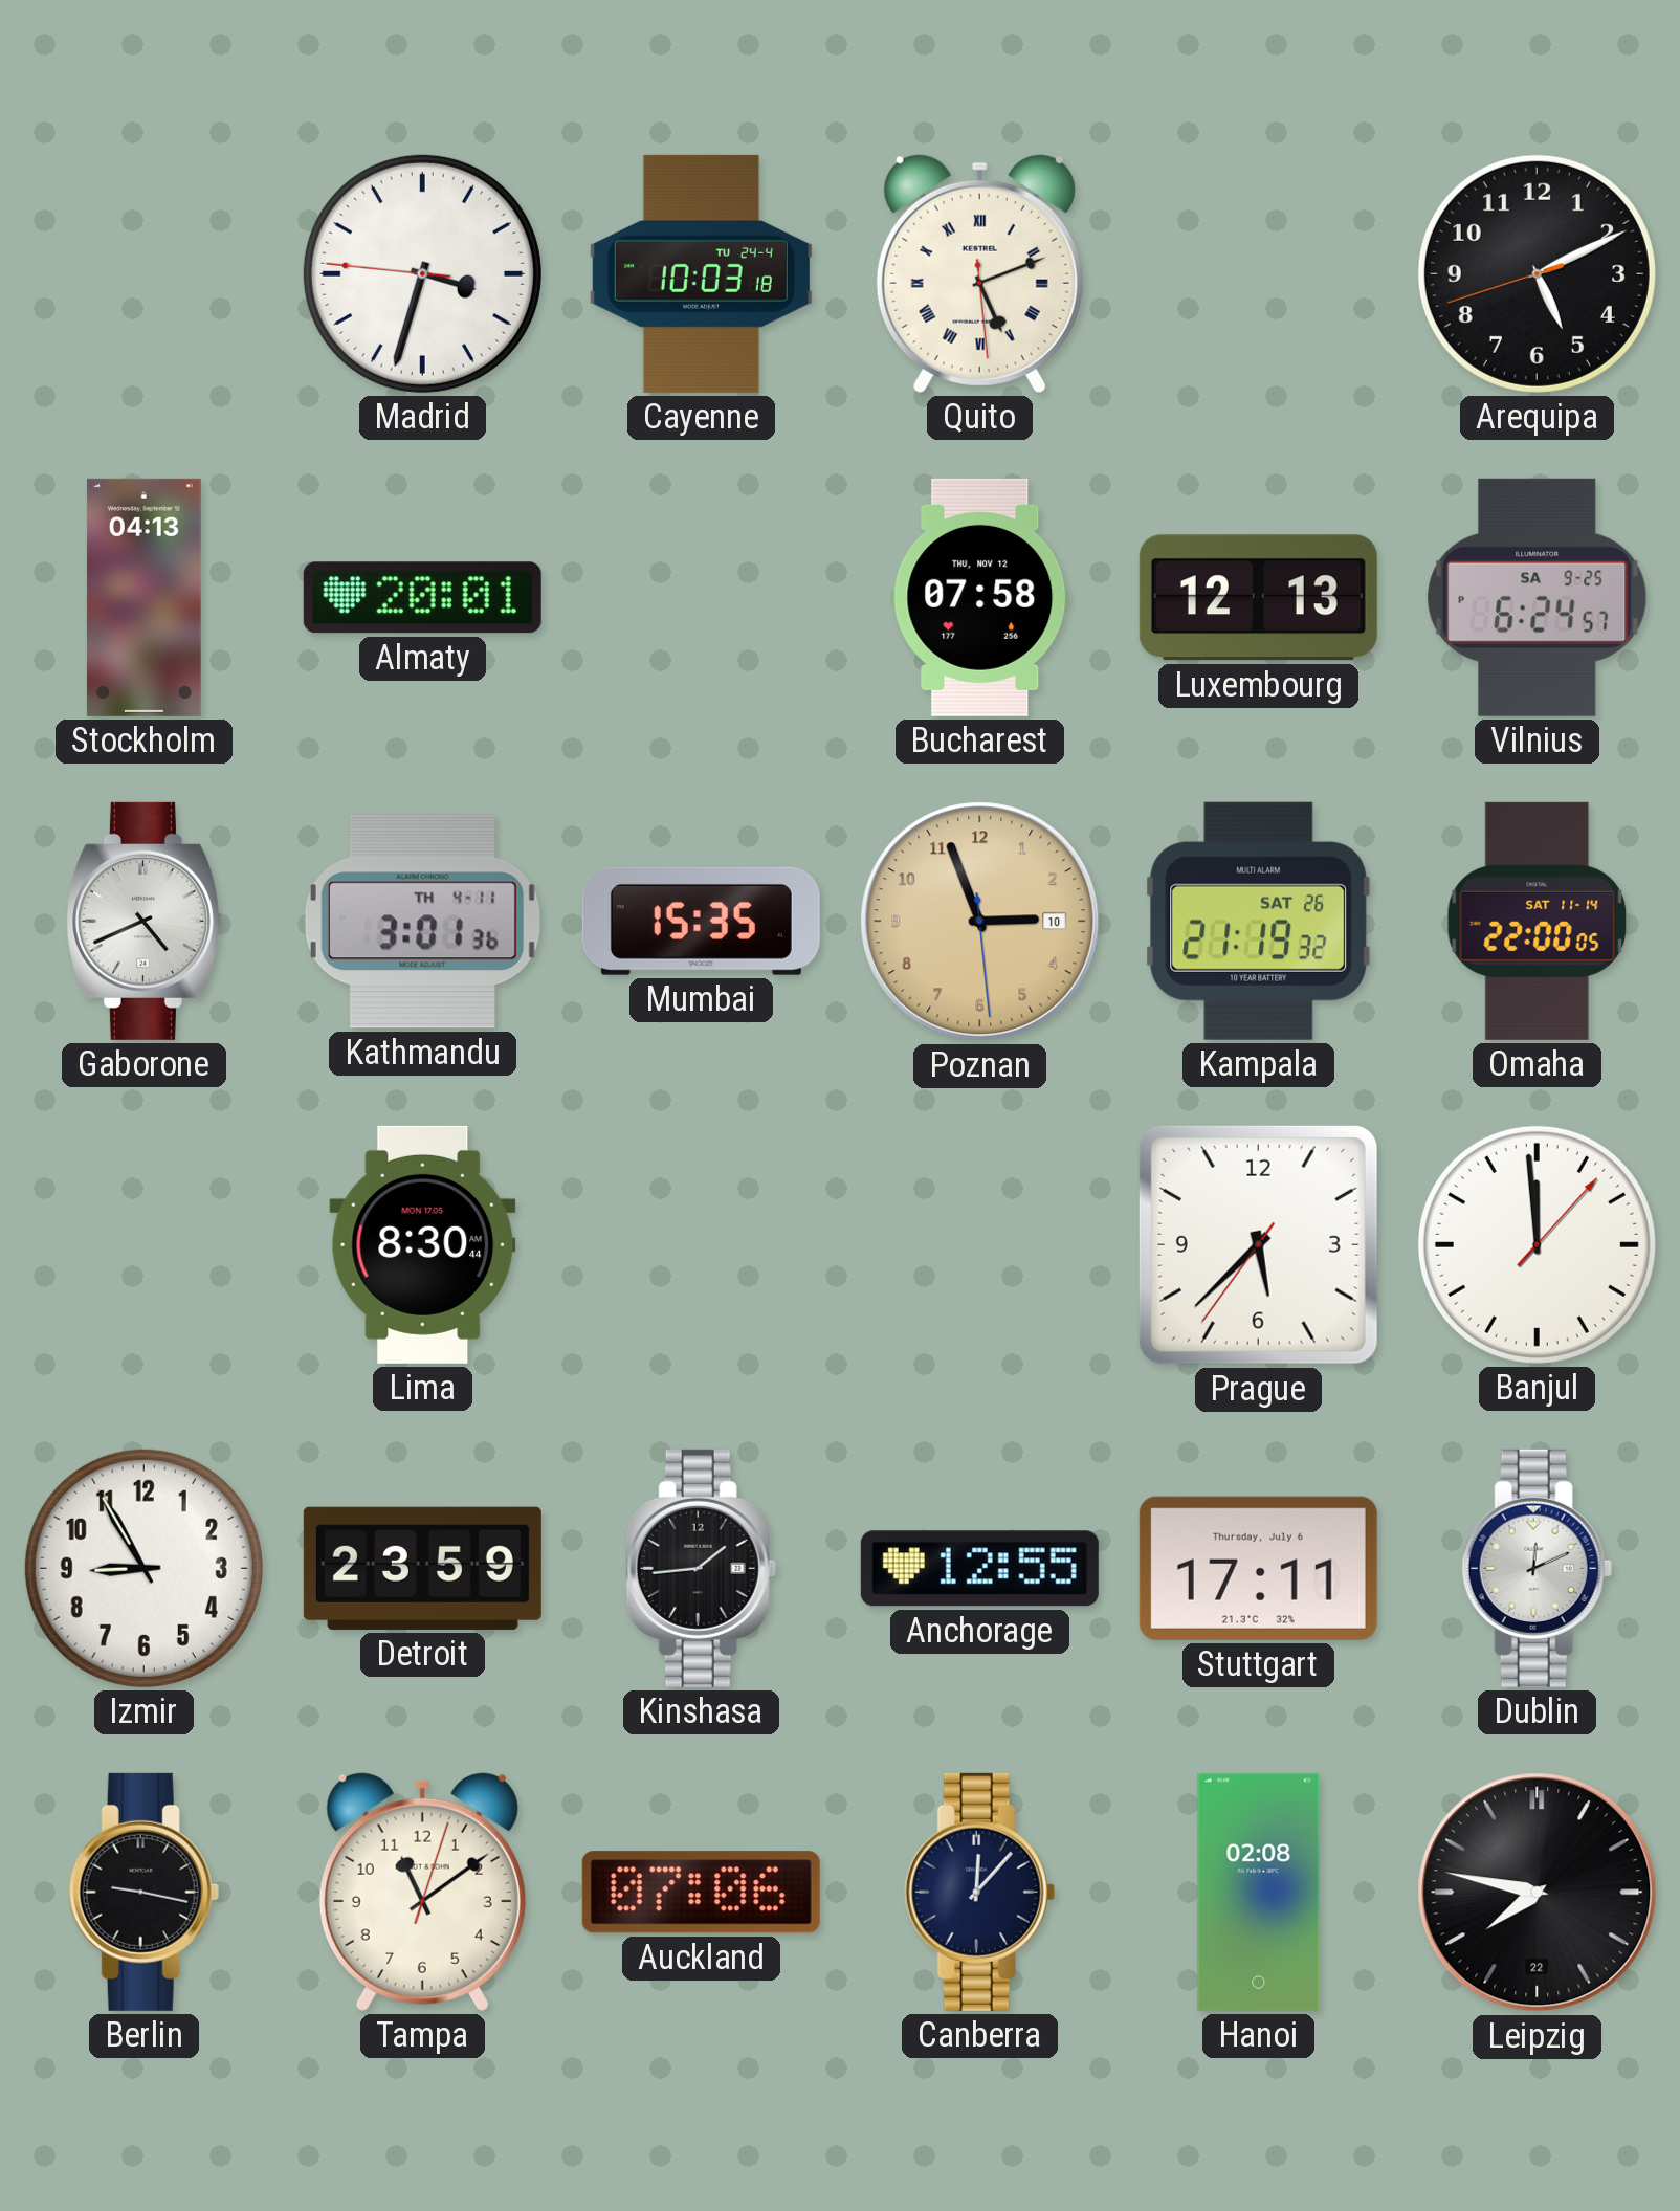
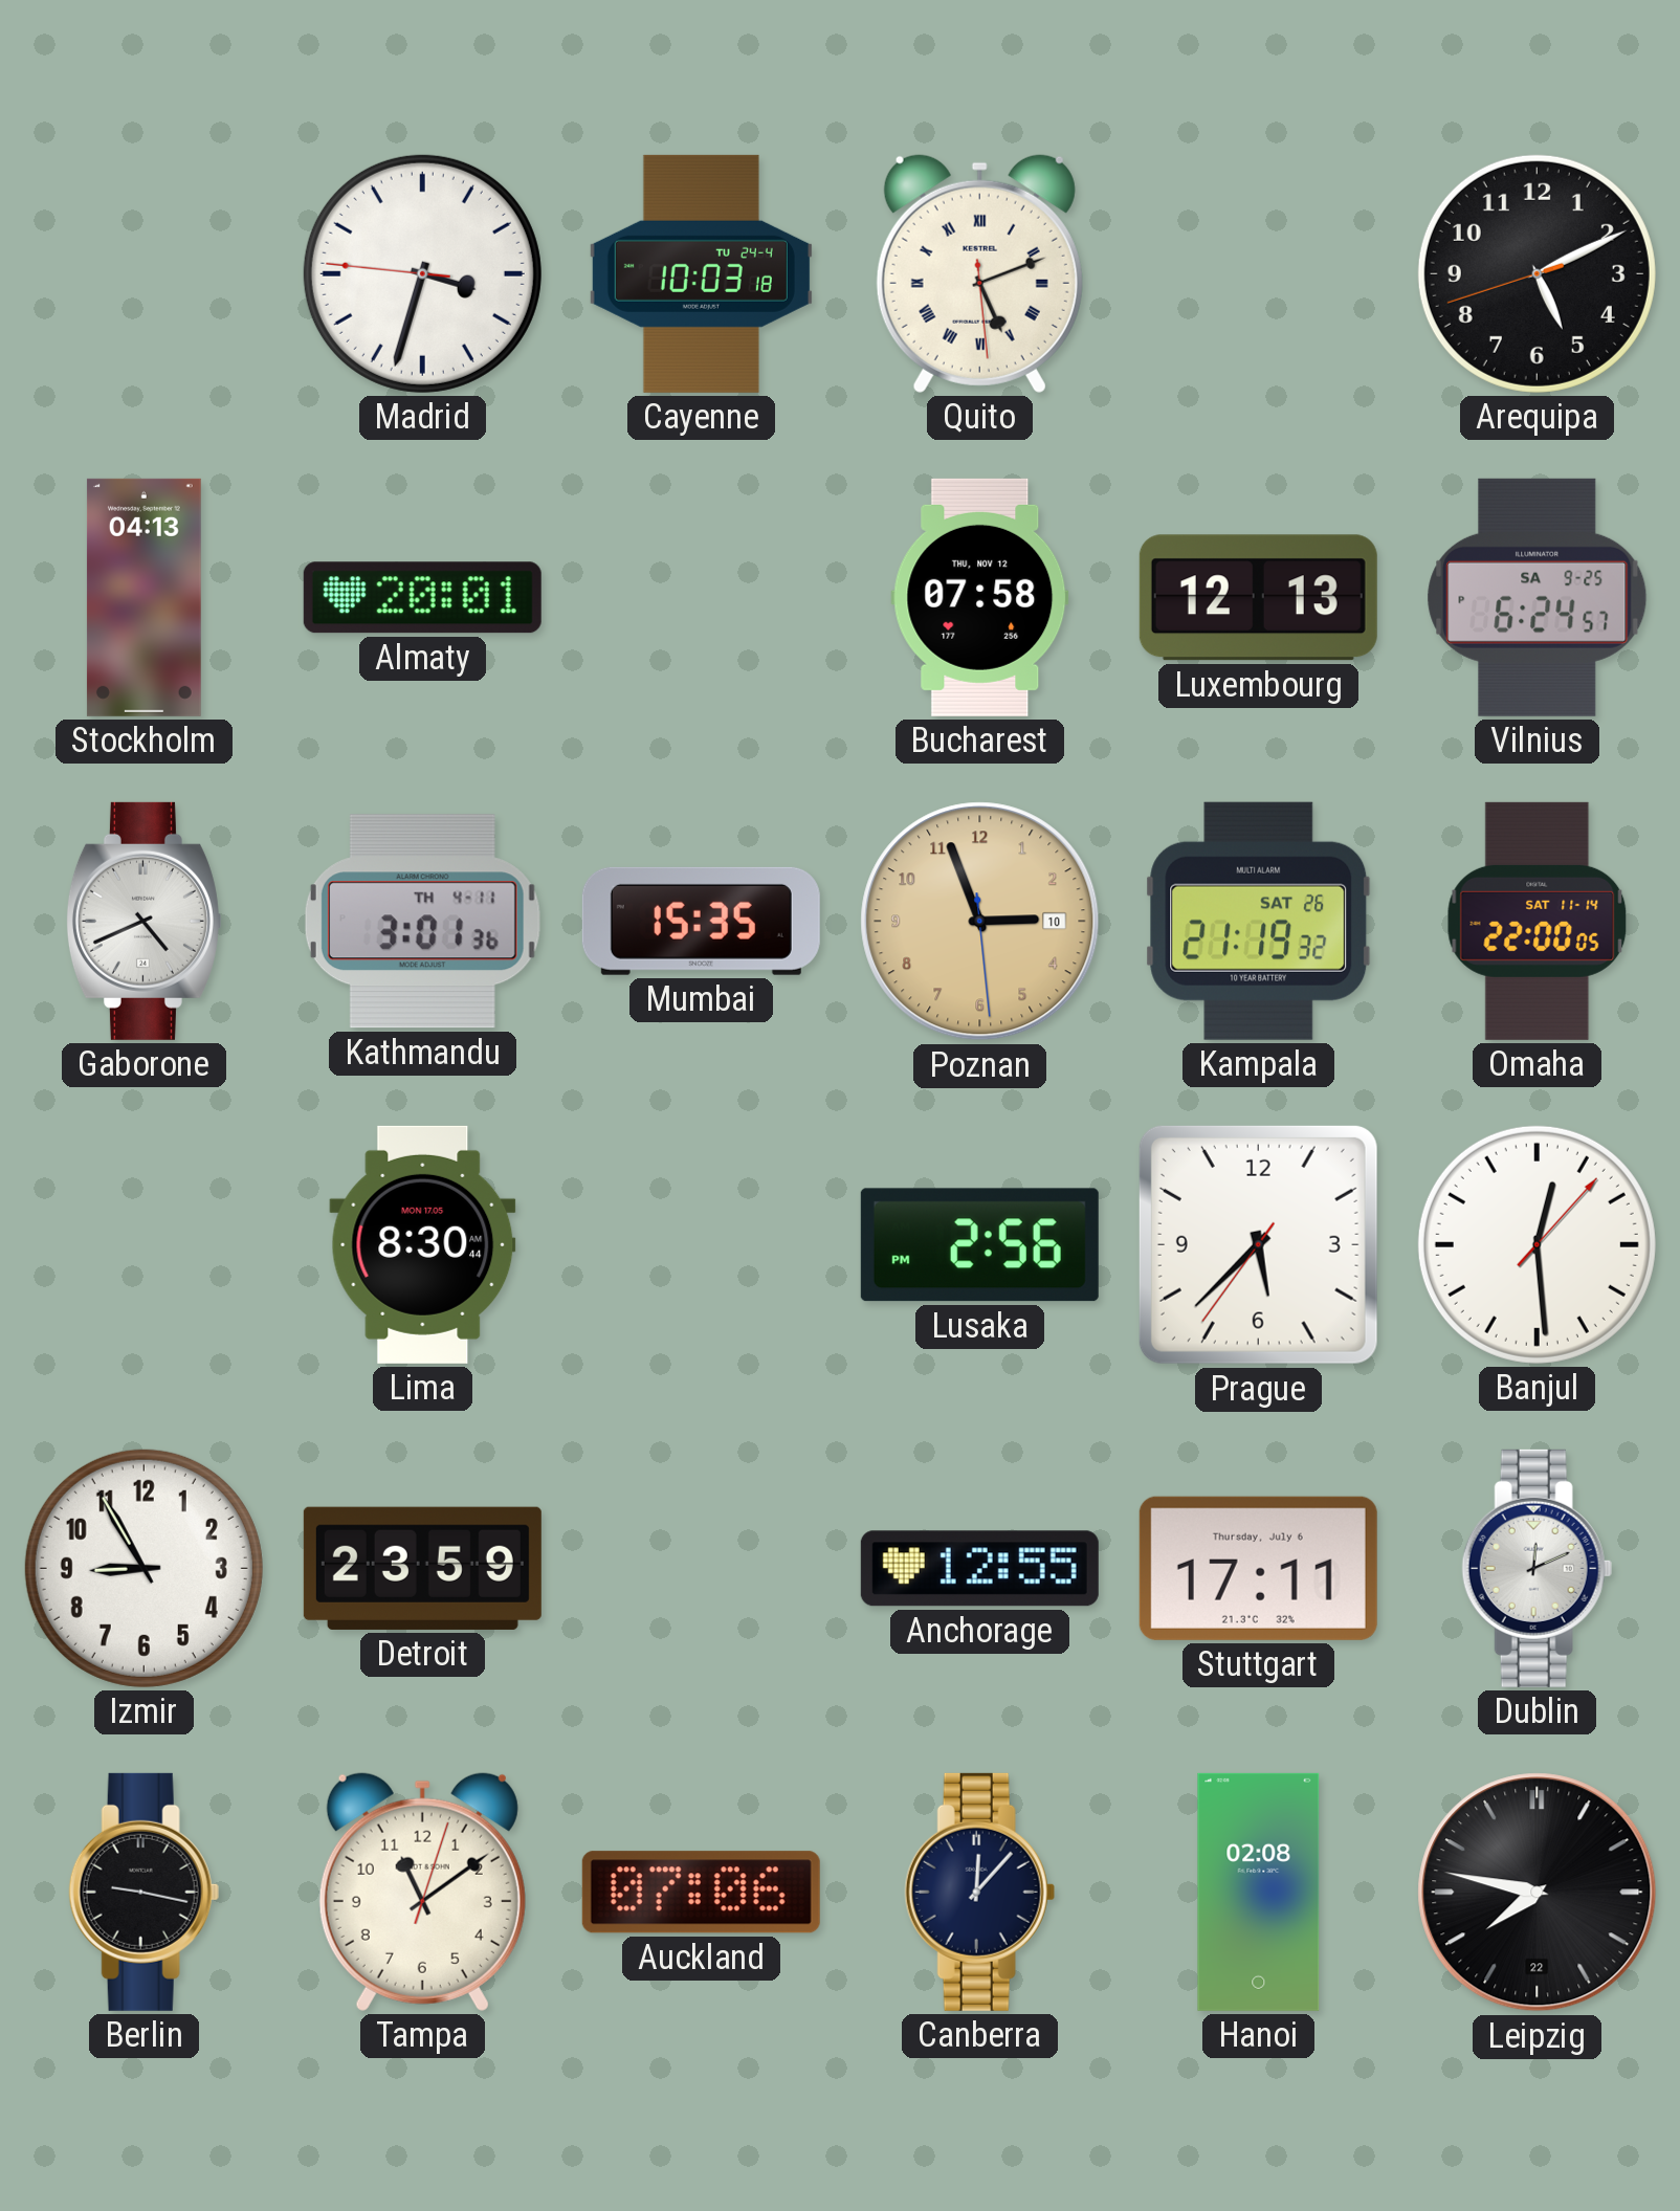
Lusaka: none -> 2:56
Banjul: 11:59 -> 12:29
Kinshasa: 1:44 -> none
